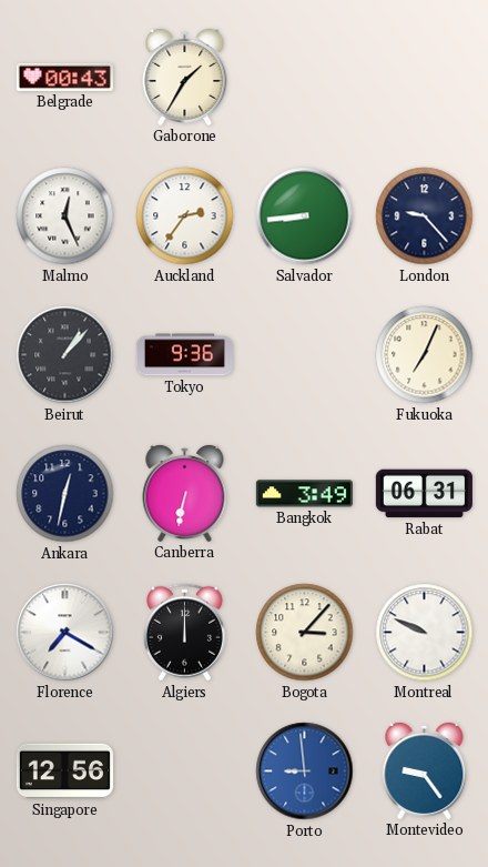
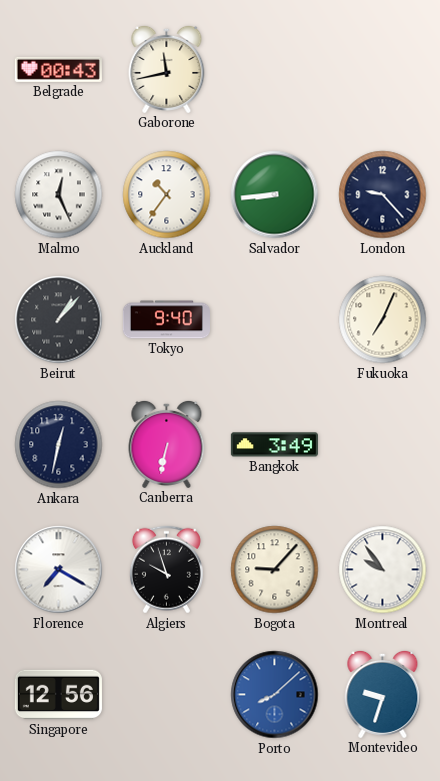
Gaborone: 1:35 -> 11:43
Auckland: 2:36 -> 10:36
Tokyo: 9:36 -> 9:40
Rabat: 06:31 -> none
Algiers: 12:00 -> 9:57
Bogota: 3:07 -> 9:07
Montreal: 9:49 -> 9:54
Porto: 8:59 -> 8:08
Montevideo: 9:24 -> 9:33
